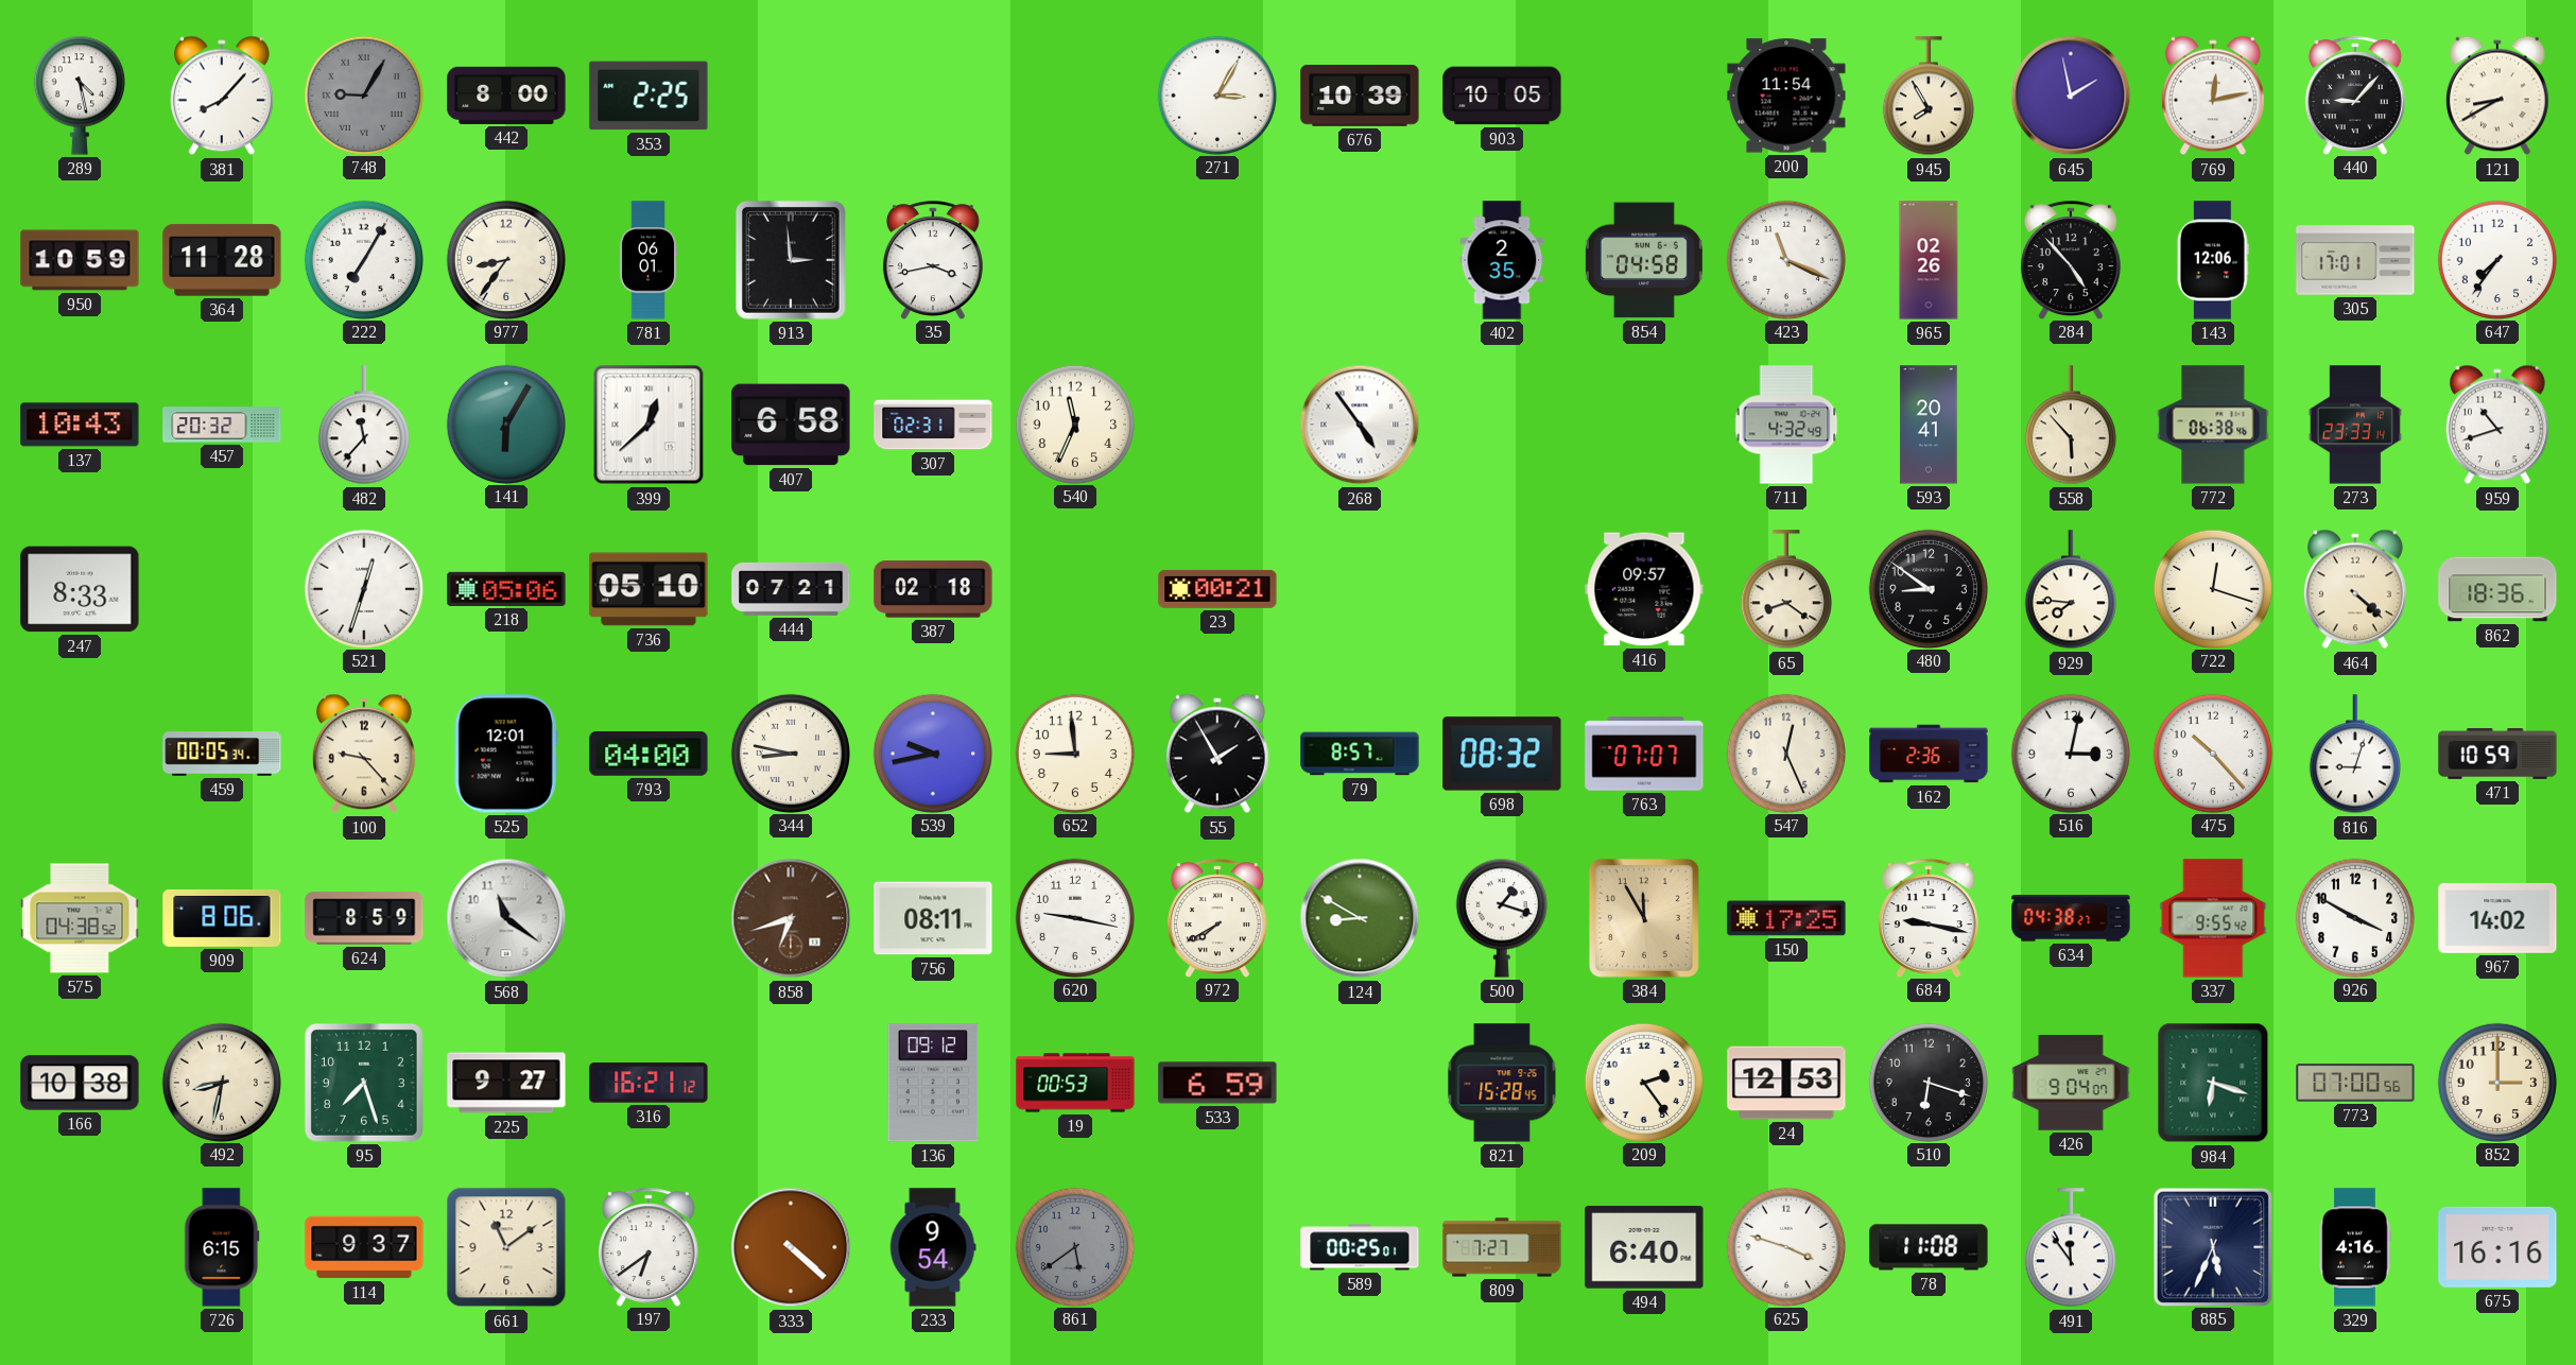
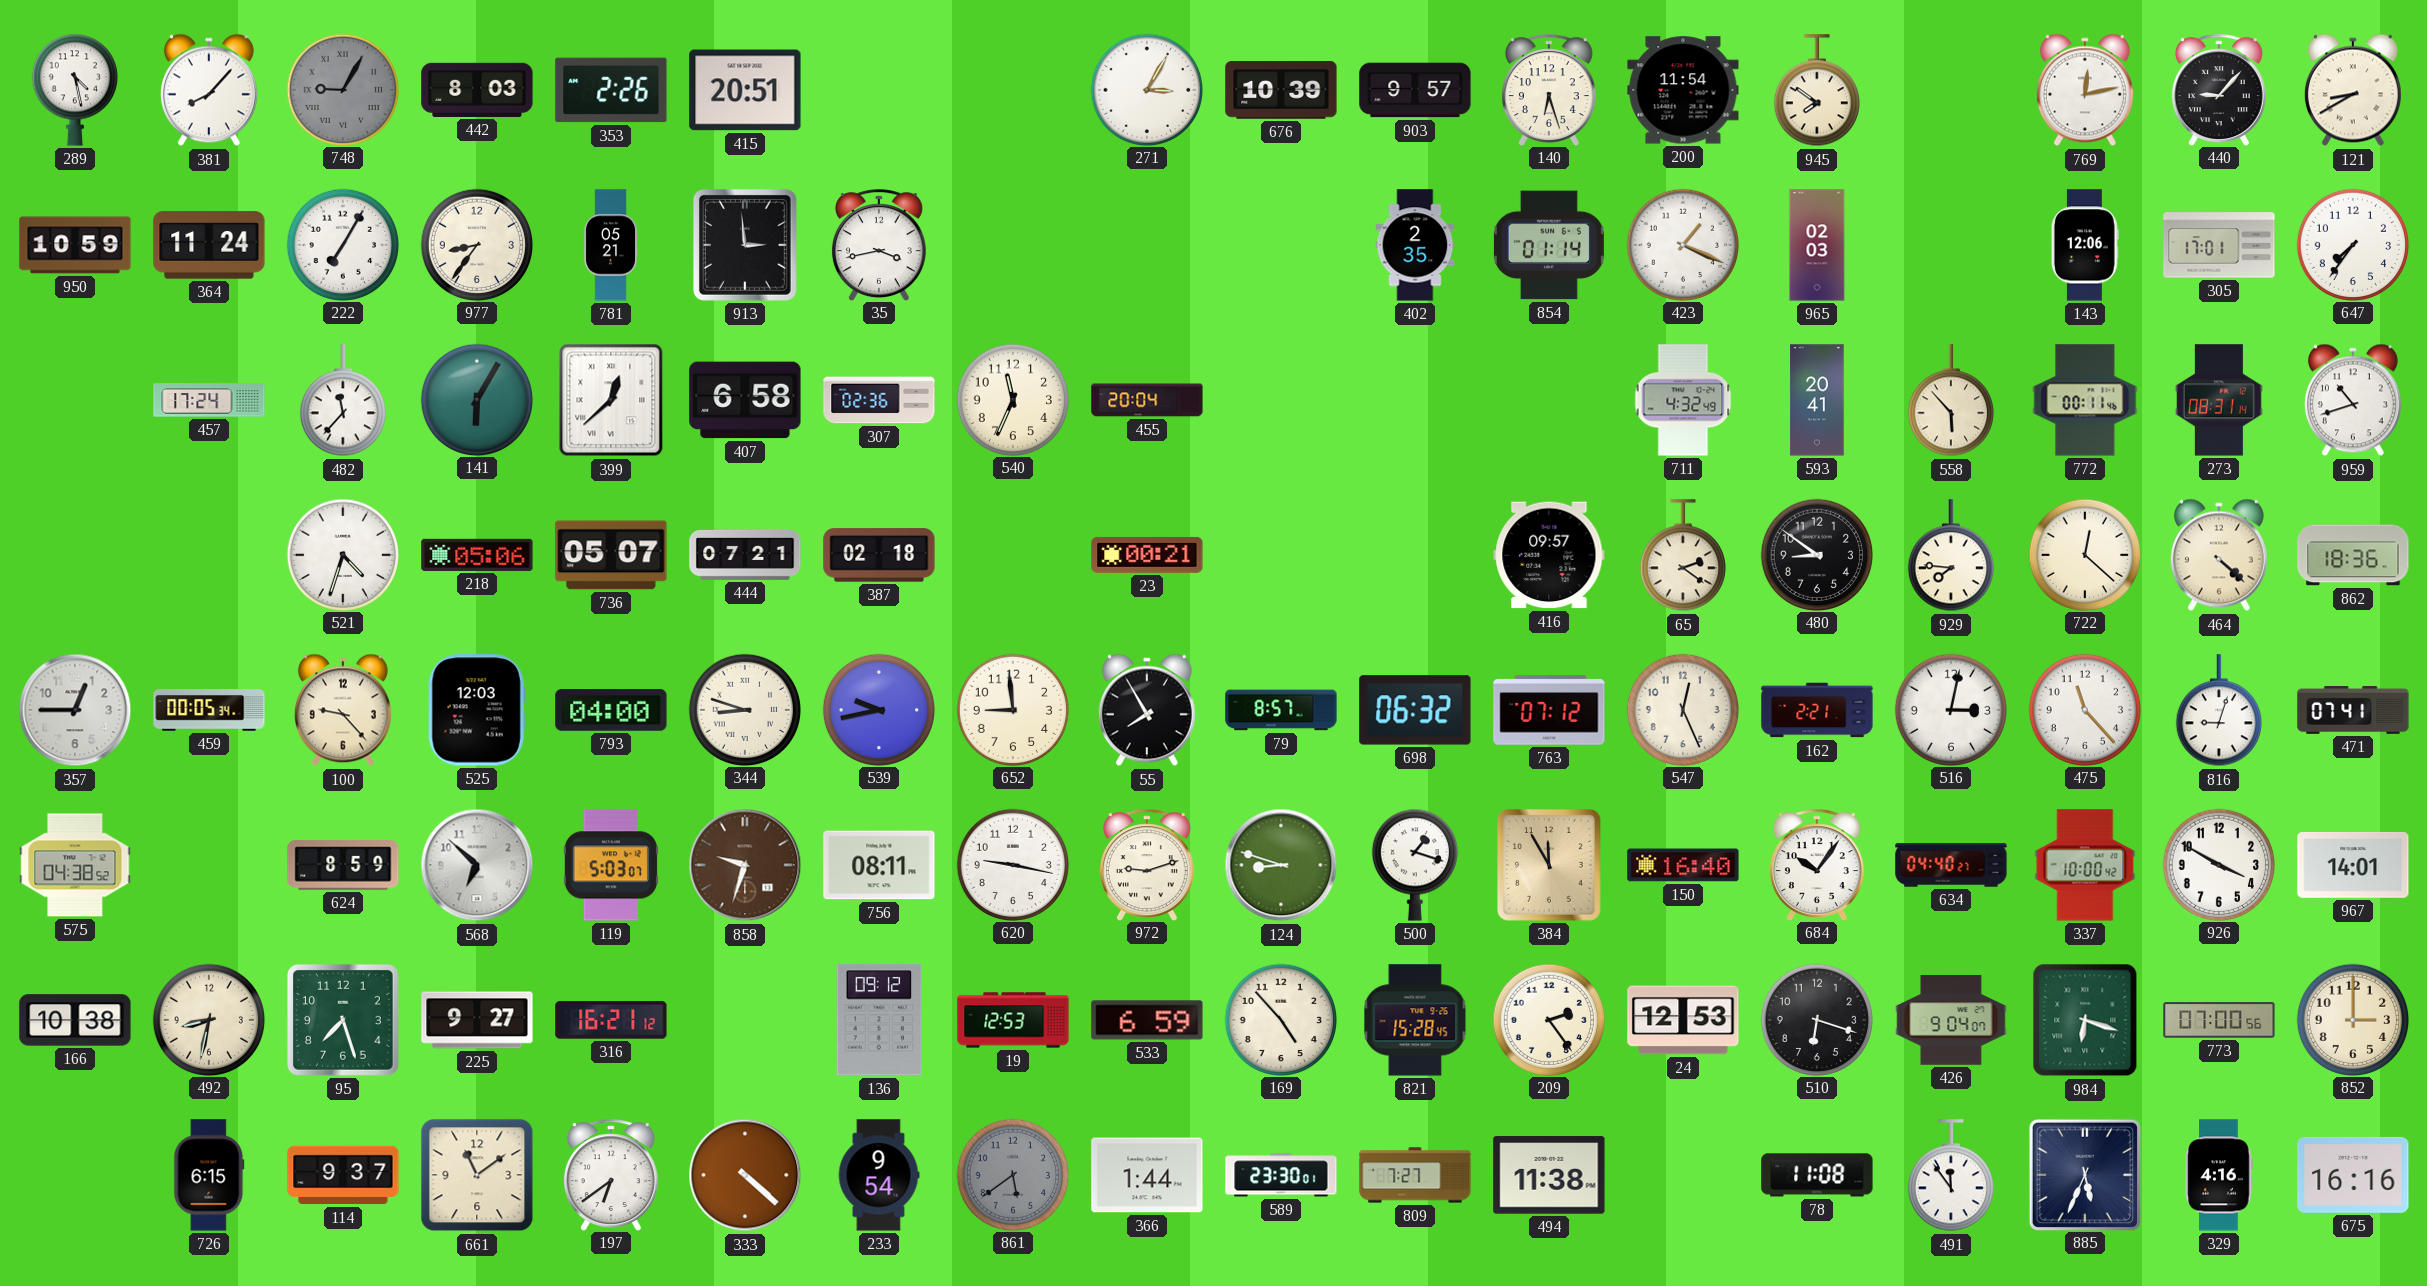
442: 8:00 -> 8:03
353: 2:25 -> 2:26
415: none -> 20:51
903: 10:05 -> 9:57
140: none -> 6:27
945: 7:55 -> 7:51
645: 1:58 -> none
364: 11:28 -> 11:24
781: 06:01 -> 05:21
854: 04:58 -> 01:14
423: 11:19 -> 1:19
965: 02:26 -> 02:03
284: 4:53 -> none
137: 10:43 -> none
457: 20:32 -> 17:24
307: 02:31 -> 02:36
455: none -> 20:04
268: 4:54 -> none
772: 06:38 -> 00:11
273: 23:33 -> 08:31
247: 8:33 -> none
521: 12:33 -> 4:33
736: 05:10 -> 05:07
65: 8:21 -> 2:21
722: 12:18 -> 12:22
357: none -> 12:45
525: 12:01 -> 12:03
344: 8:47 -> 8:48
55: 1:55 -> 7:55
698: 08:32 -> 06:32
763: 07:07 -> 07:12
162: 2:36 -> 2:21
475: 10:23 -> 11:23
471: 10:59 -> 07:41
909: 8:06 -> none
568: 11:21 -> 6:52
119: none -> 5:03
858: 6:42 -> 9:33
972: 7:40 -> 9:12
124: 8:50 -> 8:48
150: 17:25 -> 16:40
684: 9:17 -> 10:06
634: 04:38 -> 04:40
337: 9:55 -> 10:00
967: 14:02 -> 14:01
19: 00:53 -> 12:53
169: none -> 4:53
366: none -> 1:44
589: 00:25 -> 23:30
494: 6:40 -> 11:38
625: 3:48 -> none
